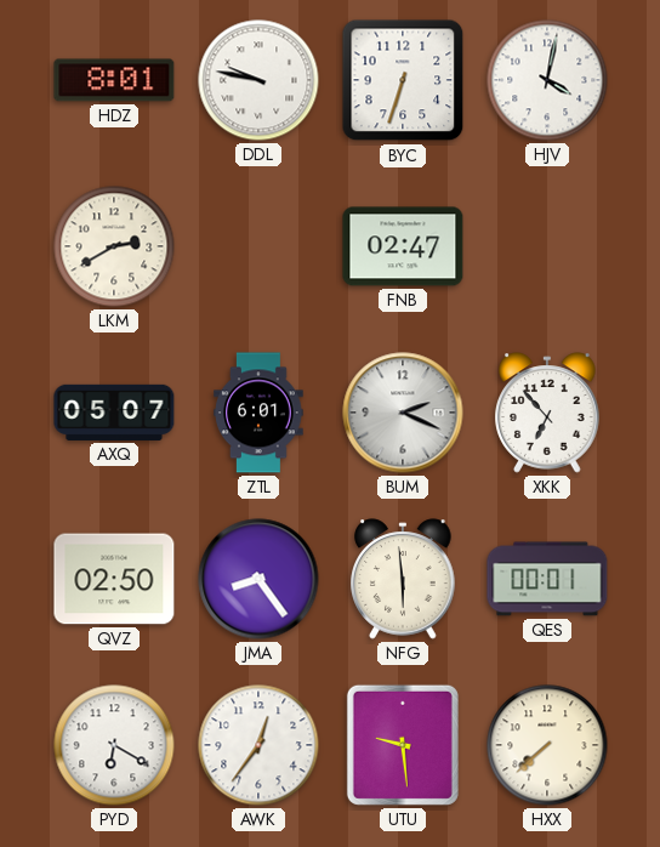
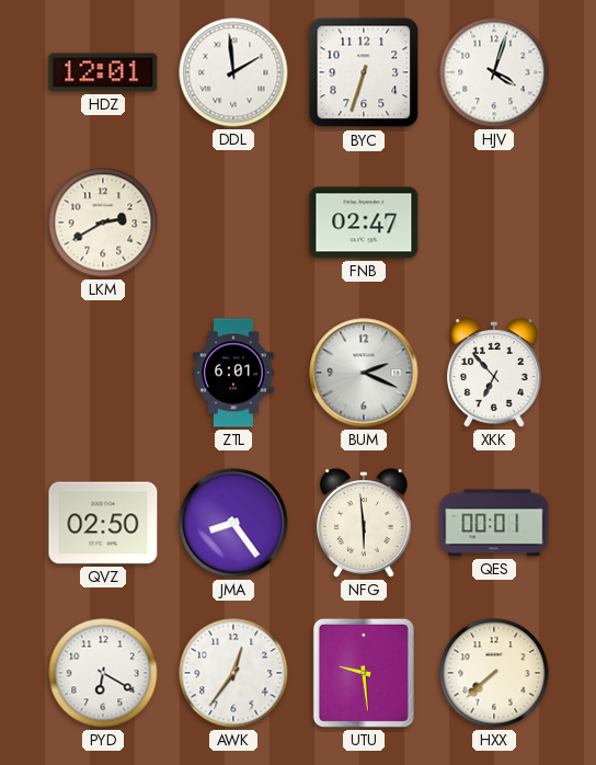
HDZ: 8:01 -> 12:01
DDL: 9:47 -> 1:59
HJV: 4:02 -> 4:03
AXQ: 05:07 -> none
